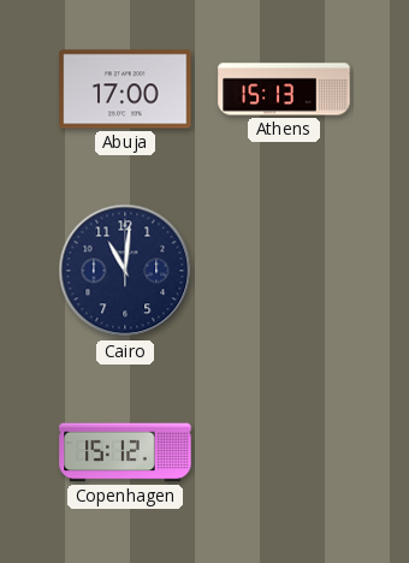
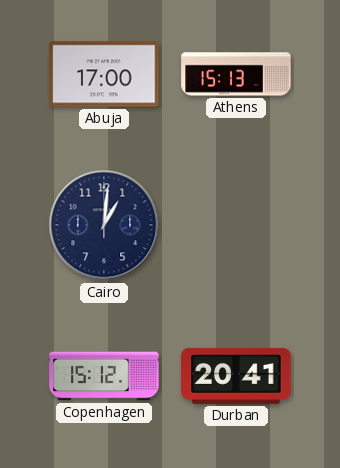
Cairo: 11:01 -> 1:01
Durban: none -> 20:41
